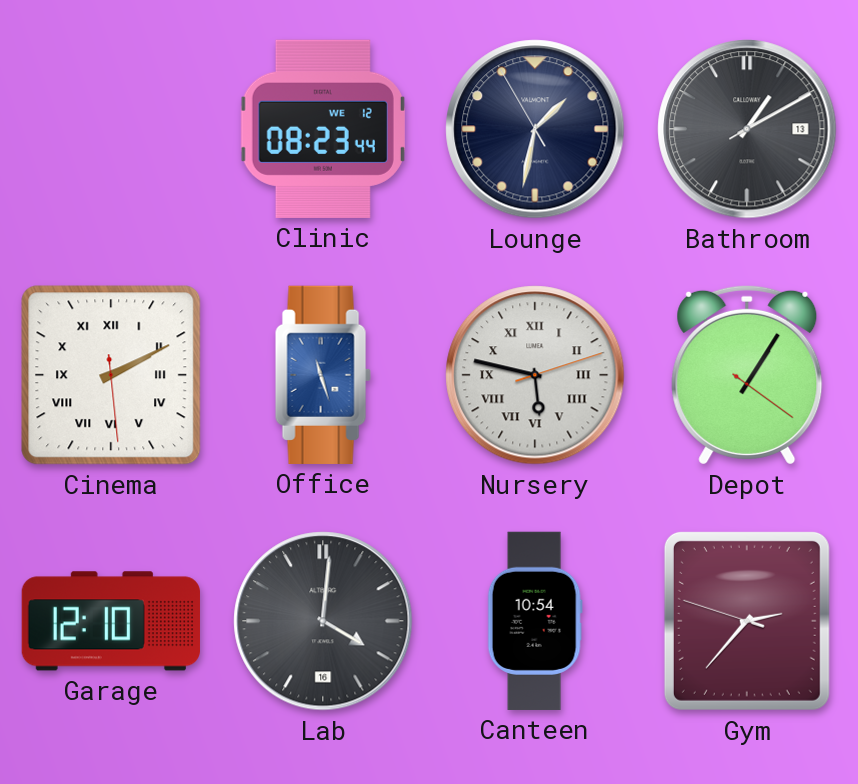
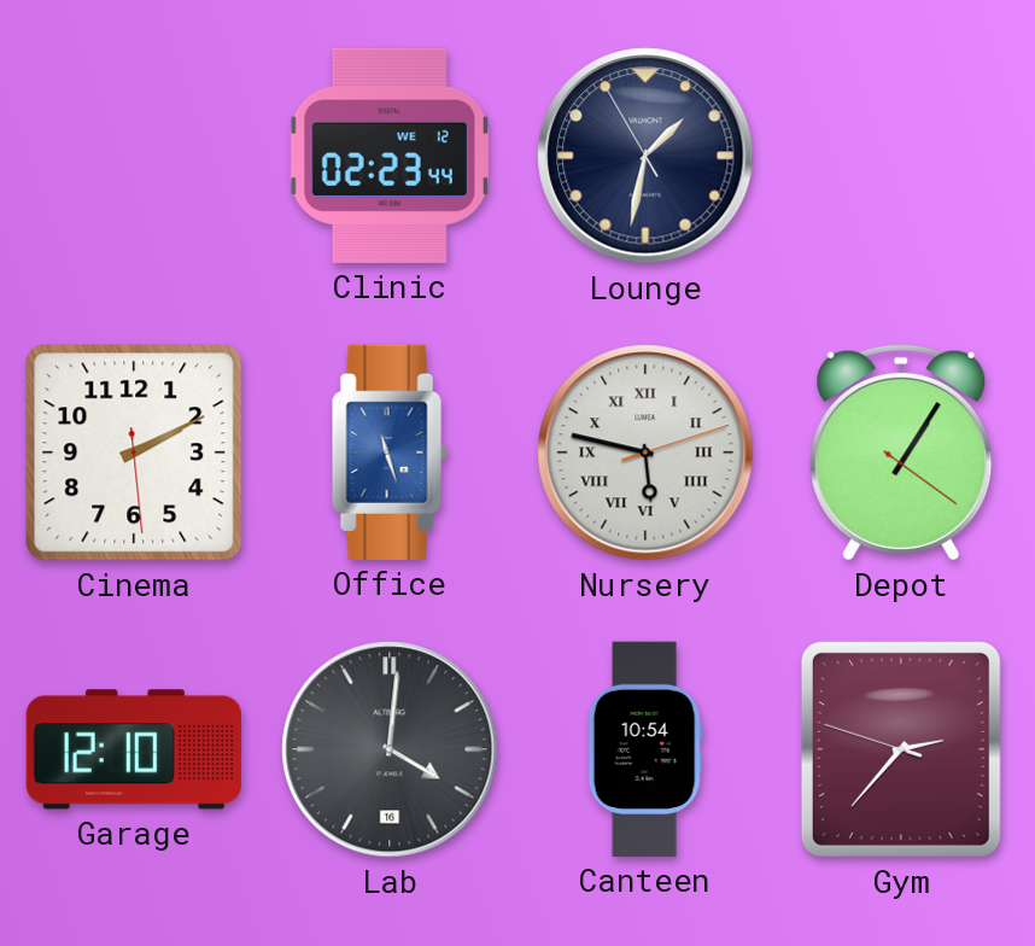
Clinic: 08:23 -> 02:23
Bathroom: 1:10 -> none
Cinema numerals: Roman -> Arabic
